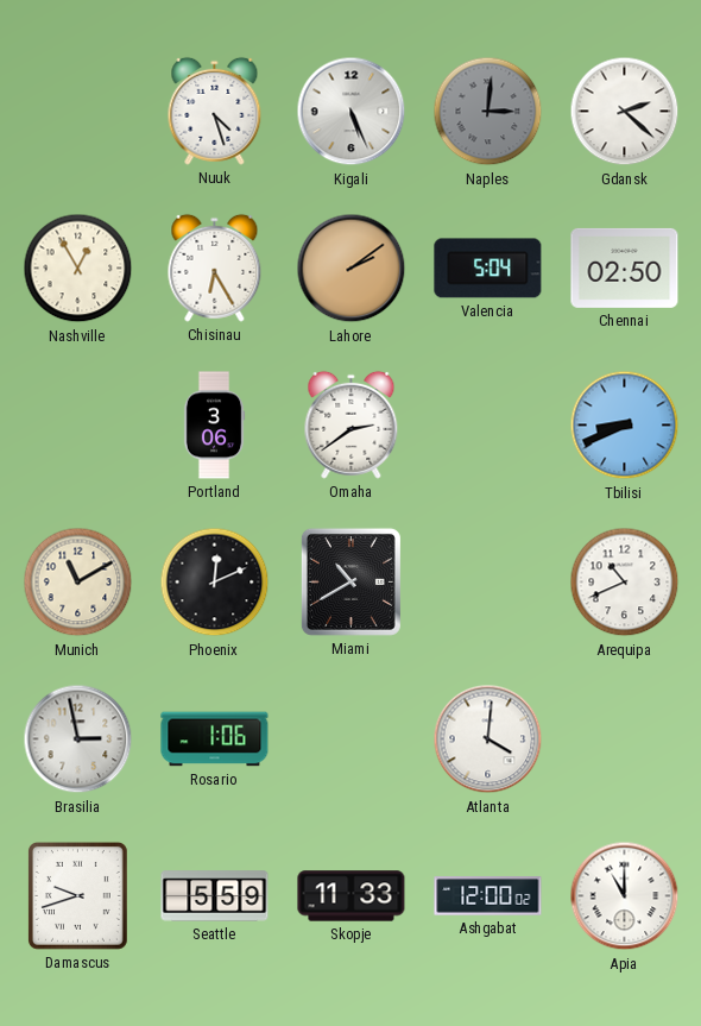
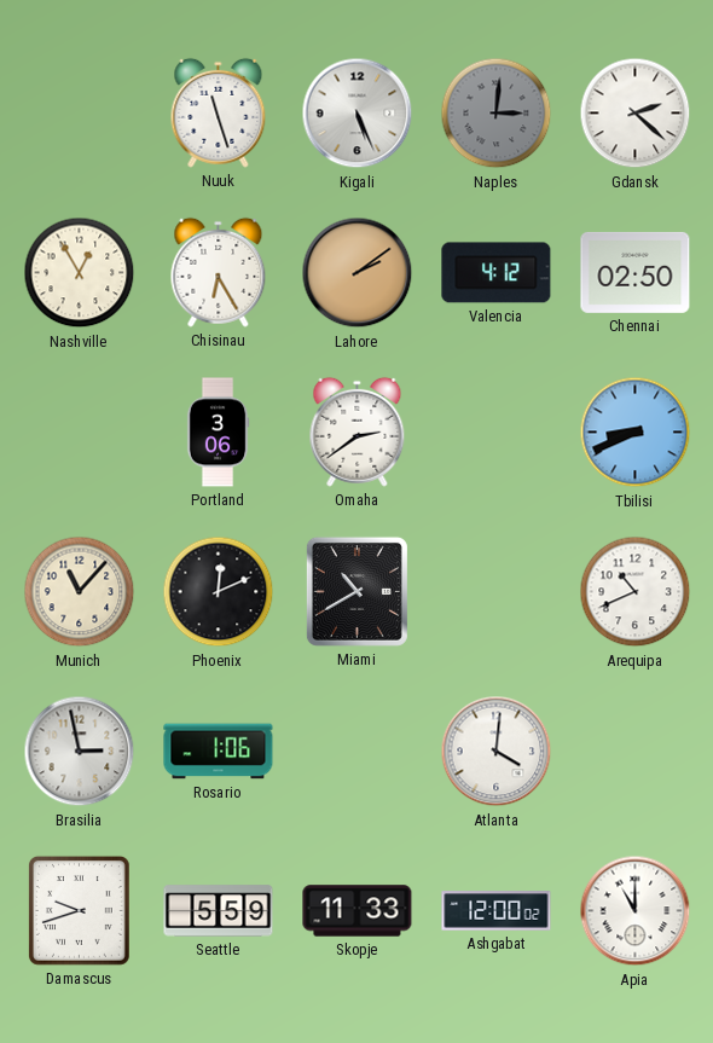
Nuuk: 4:27 -> 11:27
Valencia: 5:04 -> 4:12
Munich: 11:10 -> 11:07
